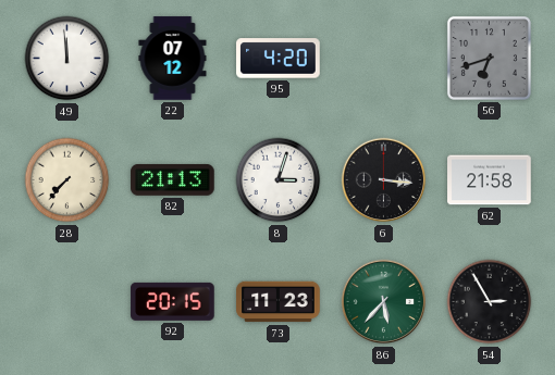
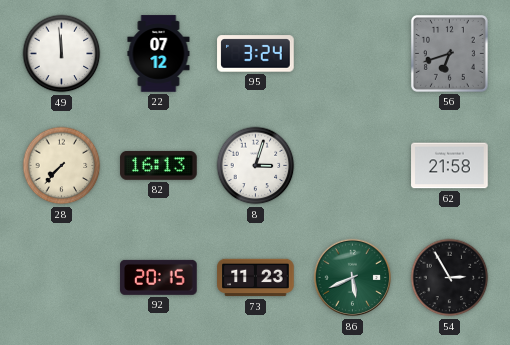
95: 4:20 -> 3:24
82: 21:13 -> 16:13
6: 3:16 -> none
86: 5:37 -> 5:41
